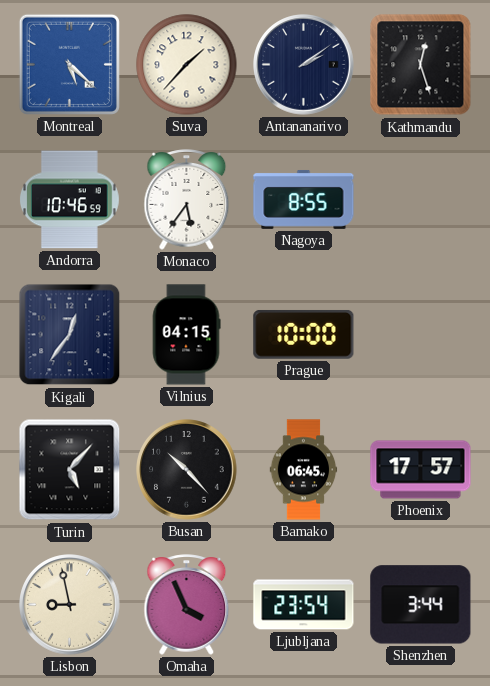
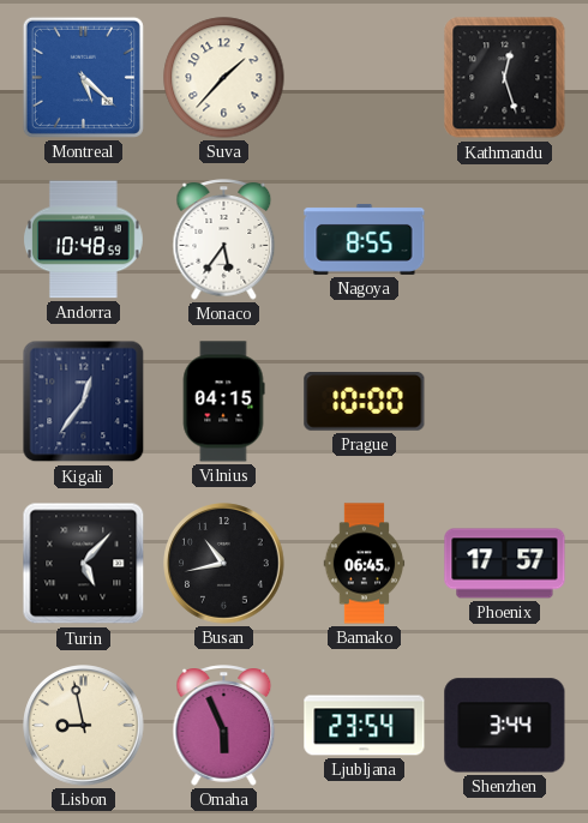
Antananarivo: 2:09 -> none
Andorra: 10:46 -> 10:48
Busan: 10:23 -> 10:43
Omaha: 3:56 -> 5:56
